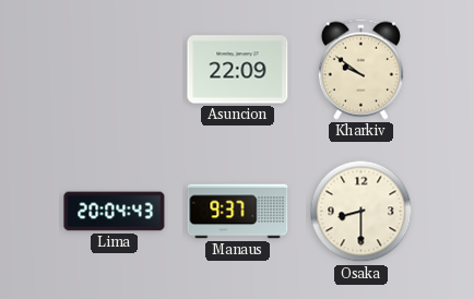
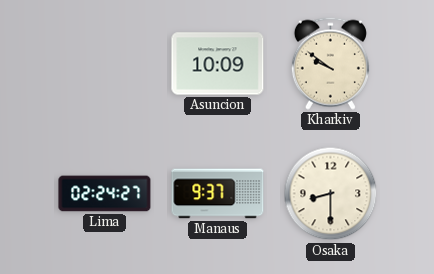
Asuncion: 22:09 -> 10:09
Lima: 20:04 -> 02:24
